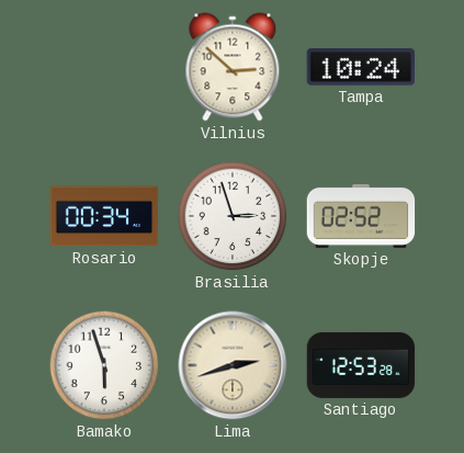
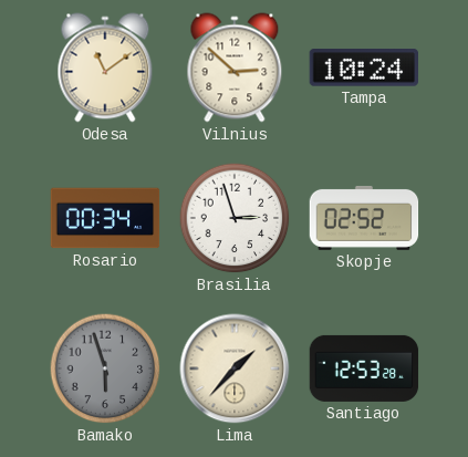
Odesa: none -> 11:09
Bamako dial: white -> grey
Lima: 2:42 -> 1:37
